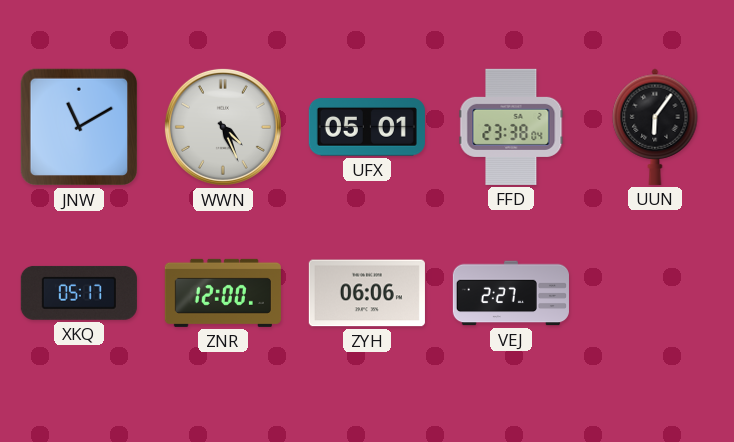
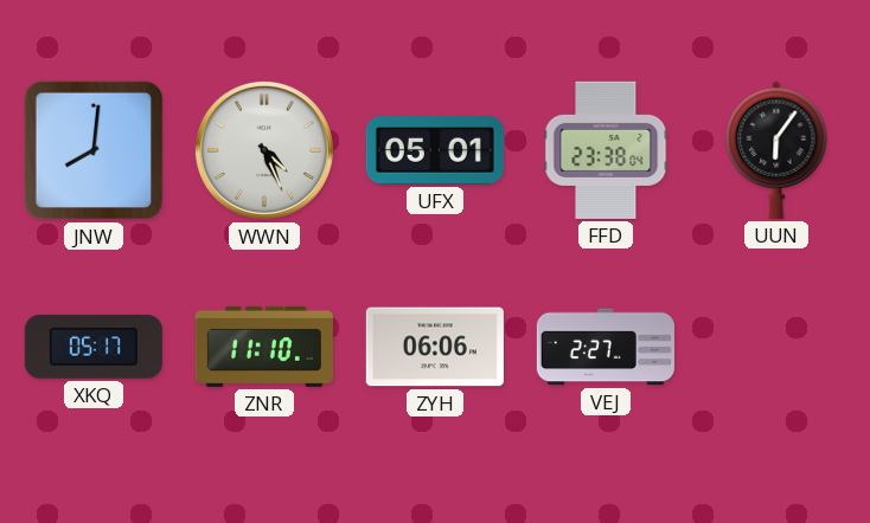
JNW: 11:10 -> 8:01
ZNR: 12:00 -> 11:10
